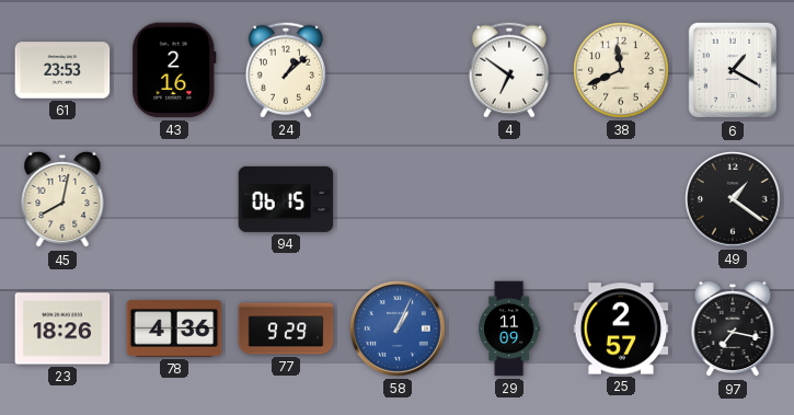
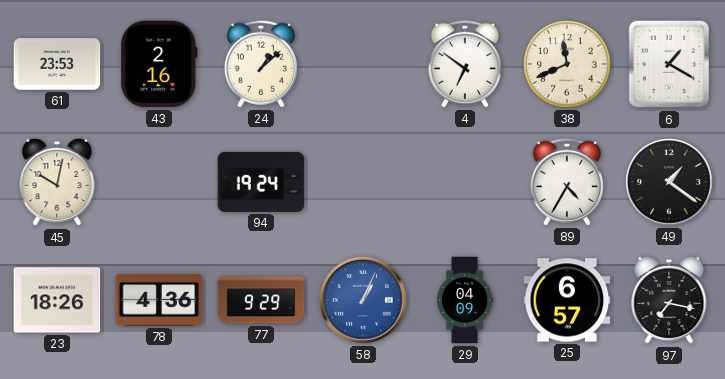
45: 8:02 -> 10:02
94: 06:15 -> 19:24
89: none -> 4:35
29: 11:09 -> 04:09
25: 2:57 -> 6:57
